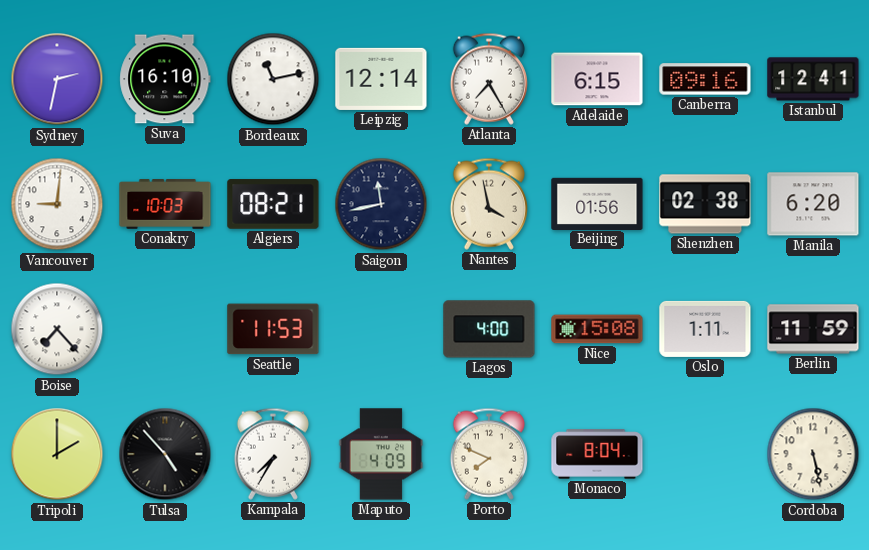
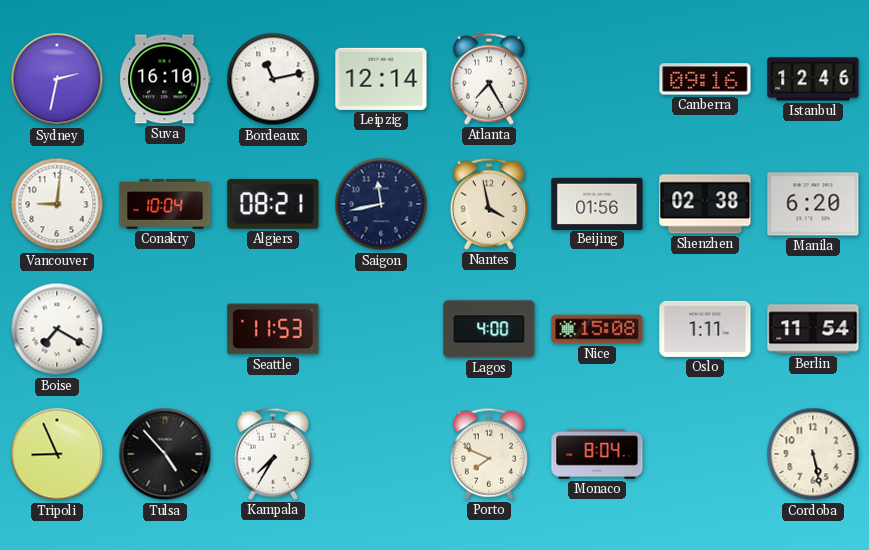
Adelaide: 6:15 -> none
Istanbul: 12:41 -> 12:46
Conakry: 10:03 -> 10:04
Boise: 7:23 -> 7:20
Berlin: 11:59 -> 11:54
Tripoli: 2:00 -> 8:56
Maputo: 4:09 -> none
